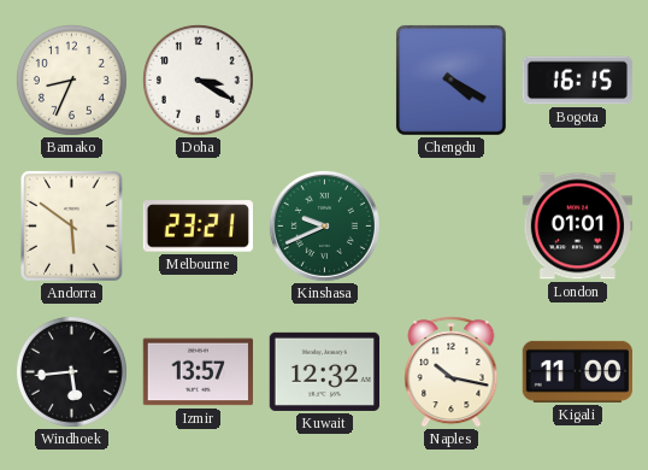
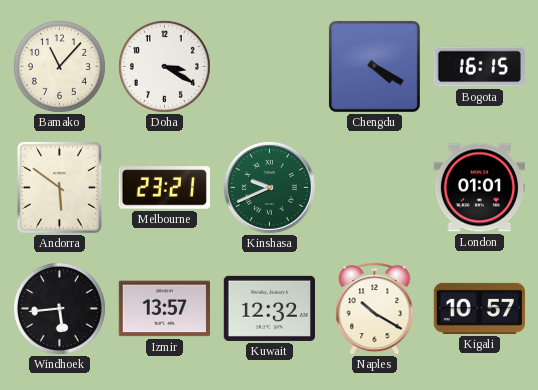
Bamako: 8:34 -> 11:07
Naples: 10:17 -> 10:20
Kigali: 11:00 -> 10:57
